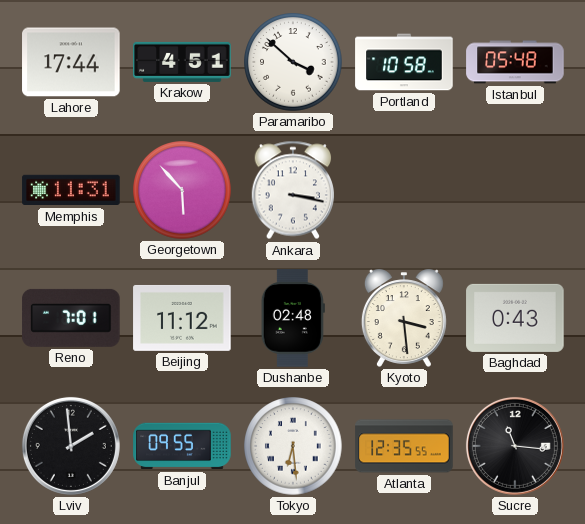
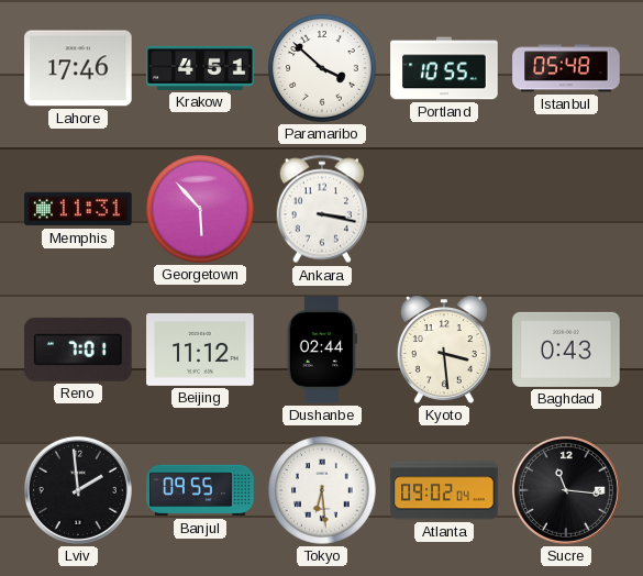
Lahore: 17:44 -> 17:46
Portland: 10:58 -> 10:55
Dushanbe: 02:48 -> 02:44
Atlanta: 12:35 -> 09:02
